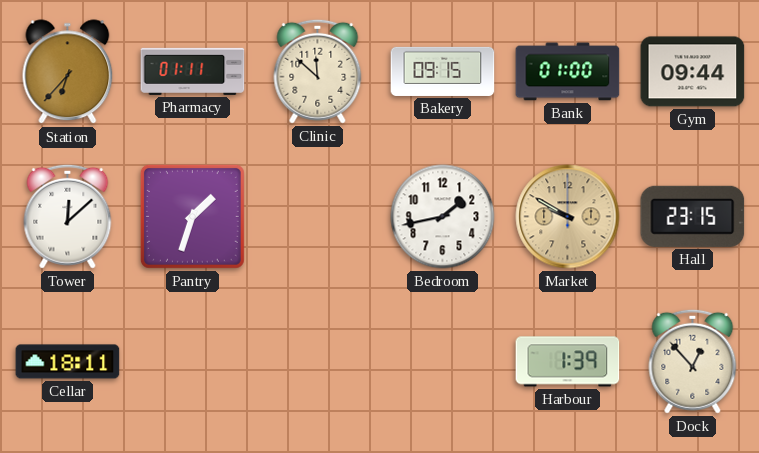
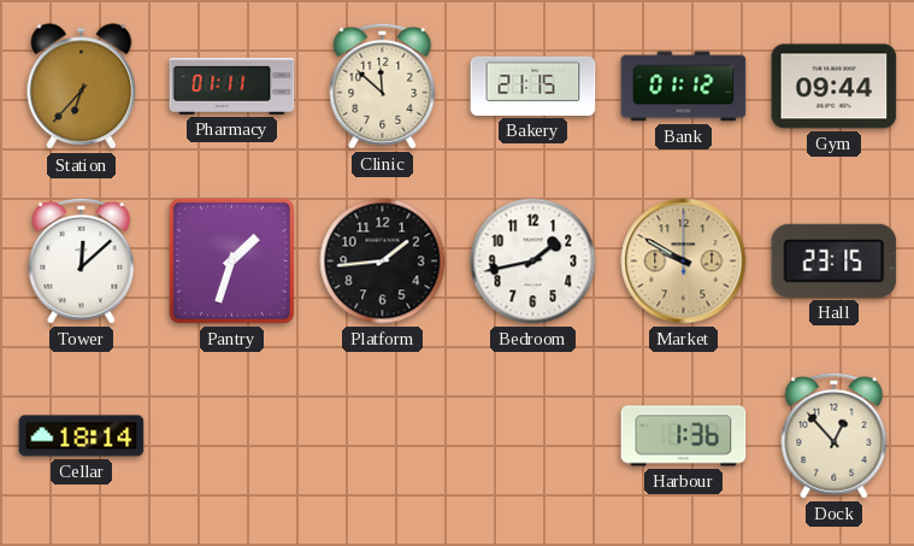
Bakery: 09:15 -> 21:15
Bank: 01:00 -> 01:12
Platform: none -> 1:44
Cellar: 18:11 -> 18:14
Harbour: 1:39 -> 1:36
